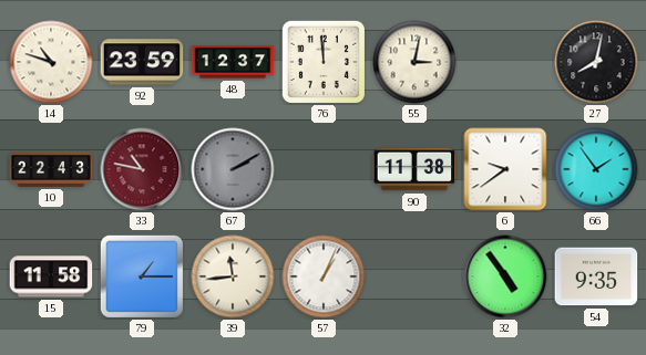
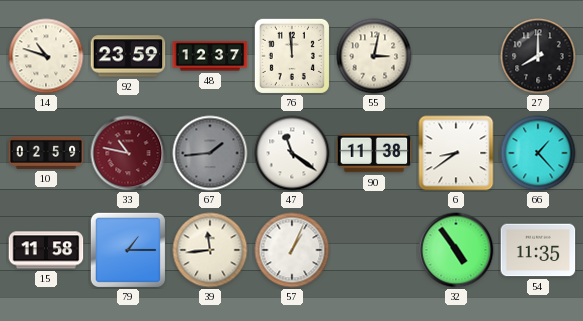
27: 8:02 -> 8:00
10: 22:43 -> 02:59
67: 2:10 -> 1:44
47: none -> 11:21
6: 9:39 -> 8:39
66: 1:54 -> 1:23
54: 9:35 -> 11:35
